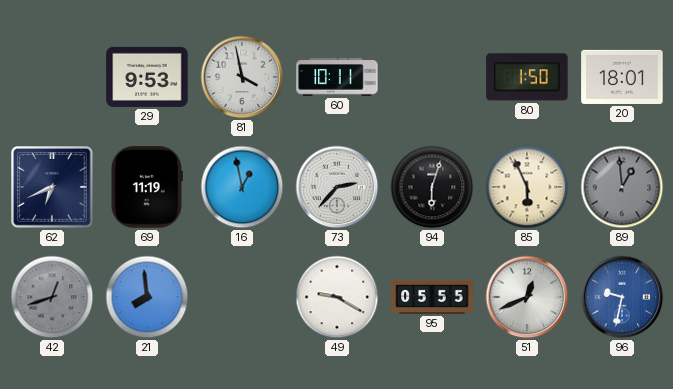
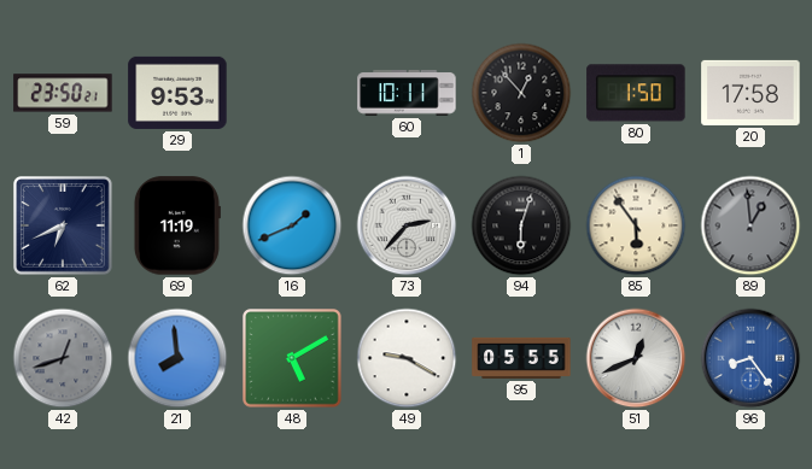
59: none -> 23:50
81: 3:58 -> none
1: none -> 12:53
20: 18:01 -> 17:58
16: 12:58 -> 1:41
85: 5:56 -> 5:54
48: none -> 5:10
96: 9:32 -> 8:24
